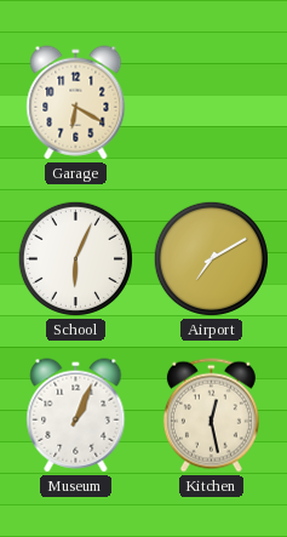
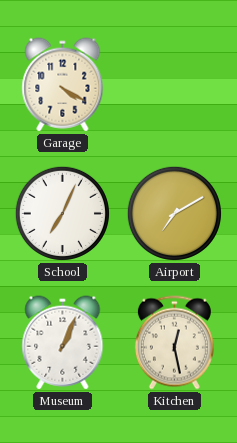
Garage: 6:20 -> 4:20
School: 6:04 -> 7:04
